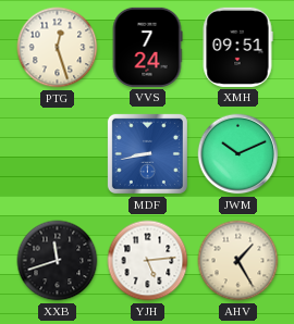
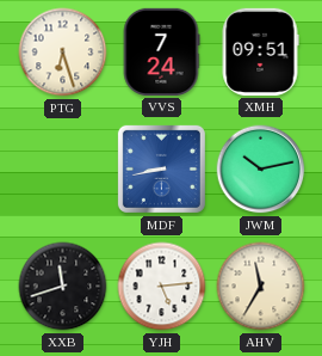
PTG: 12:27 -> 6:27
JWM: 10:11 -> 10:13
AHV: 1:25 -> 11:35
